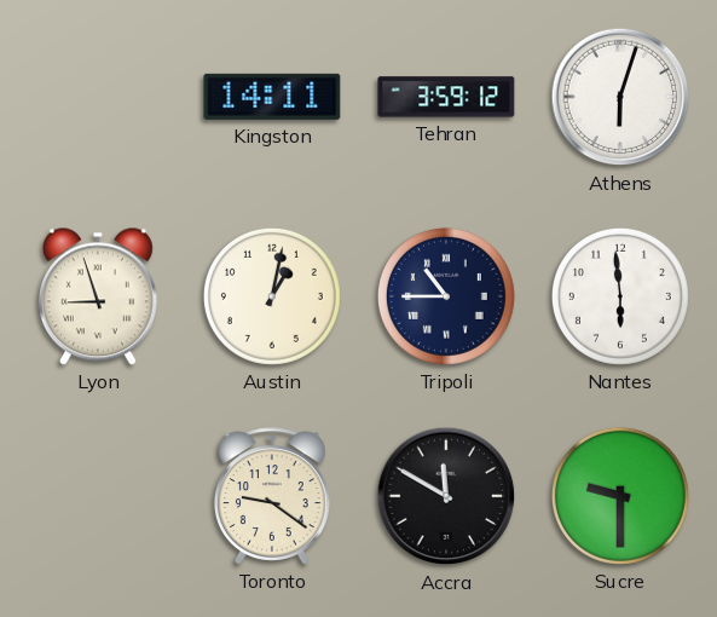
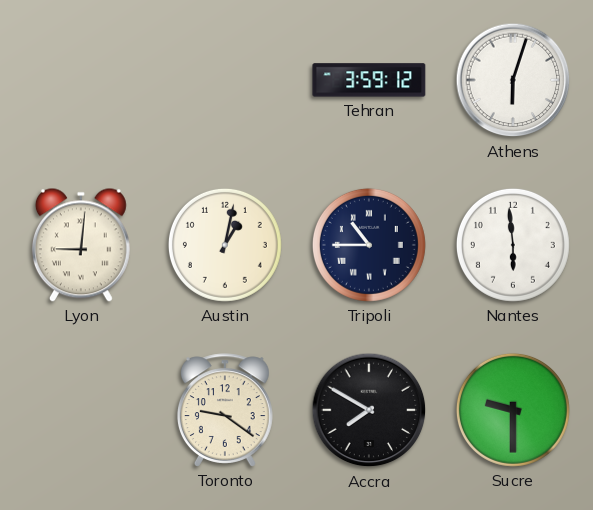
Kingston: 14:11 -> none
Lyon: 8:57 -> 9:01
Accra: 11:50 -> 7:50
